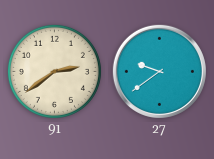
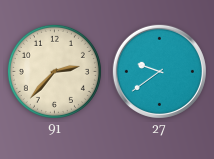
91: 2:39 -> 2:37
